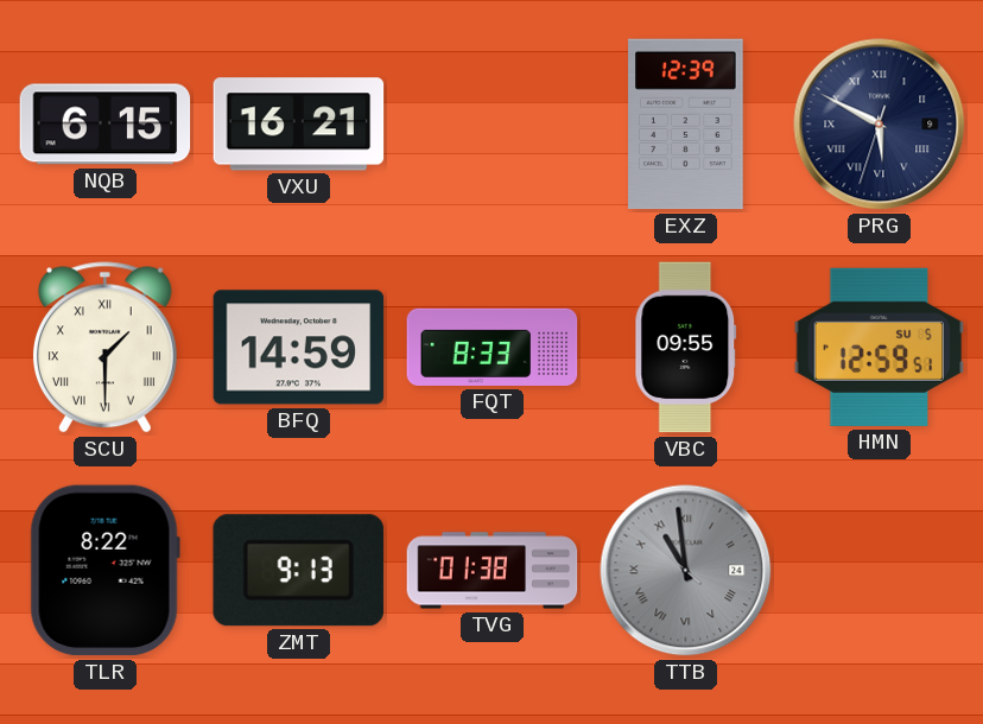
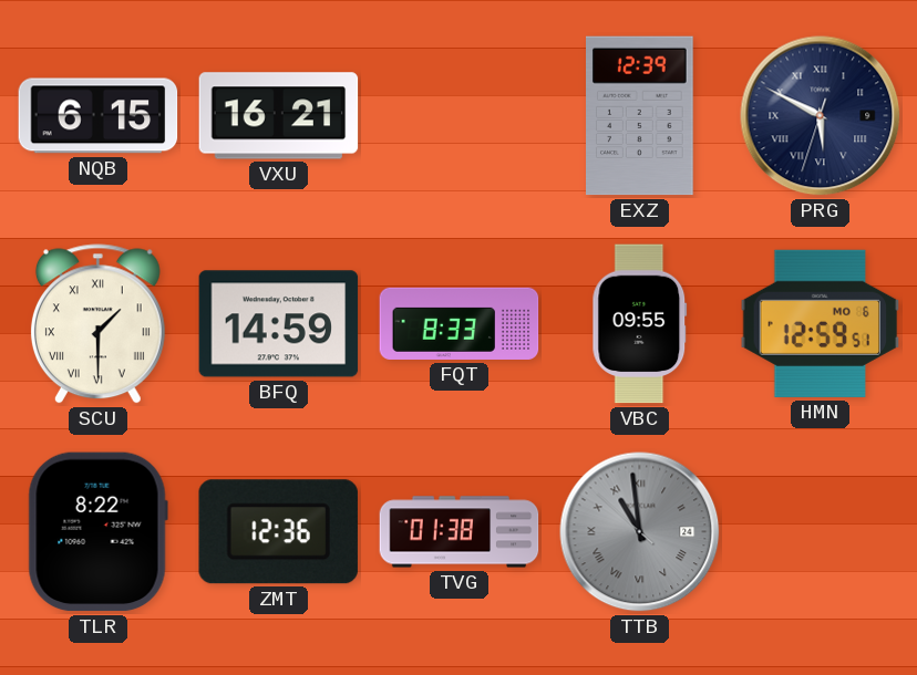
HMN date: SU 5 -> MO 6
ZMT: 9:13 -> 12:36
